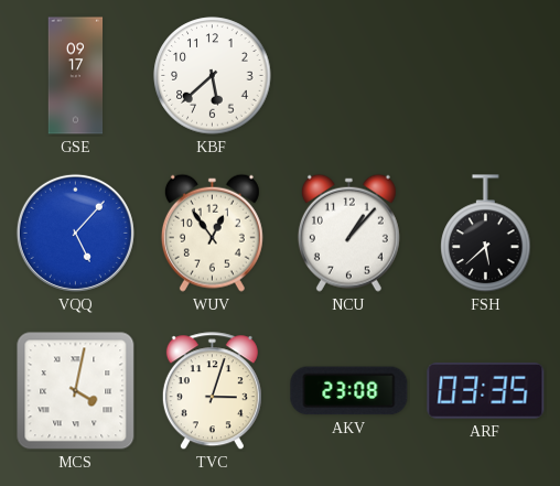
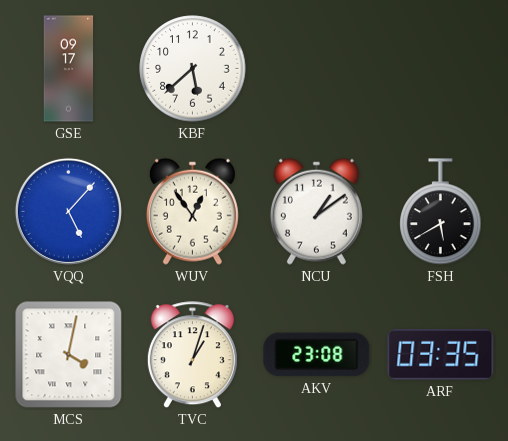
NCU: 1:07 -> 1:09
FSH: 5:38 -> 5:40
TVC: 3:03 -> 1:03
